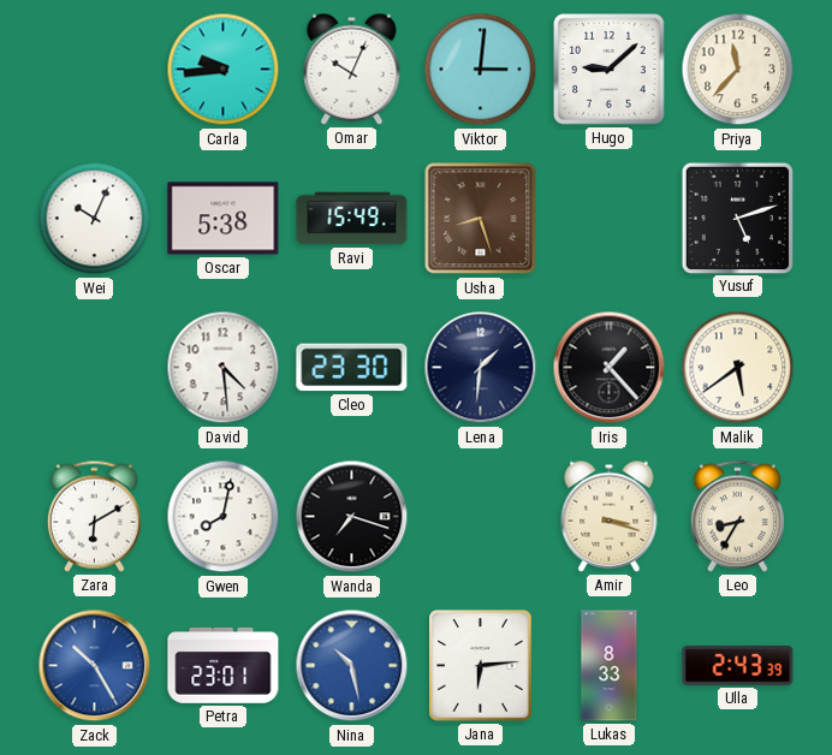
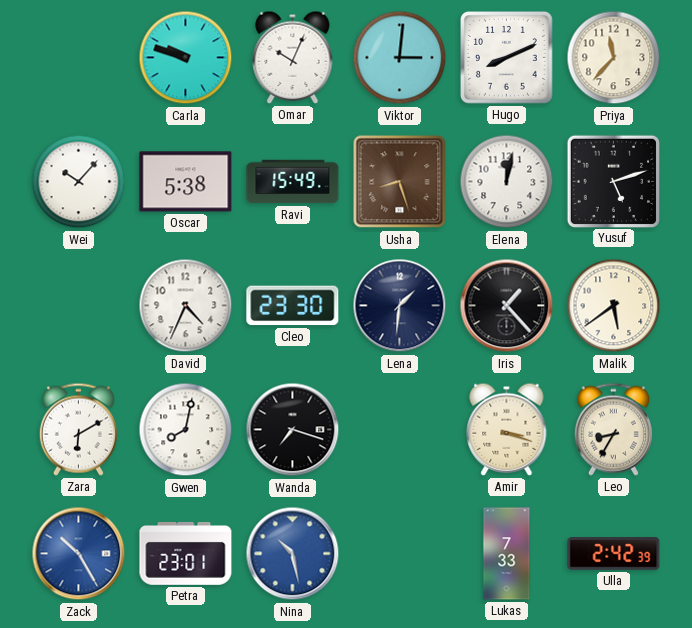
Carla: 9:44 -> 9:48
Hugo: 9:08 -> 8:11
Wei: 10:04 -> 10:07
Elena: none -> 12:02
David: 4:29 -> 4:34
Jana: 6:14 -> none
Lukas: 8:33 -> 7:33
Ulla: 2:43 -> 2:42
